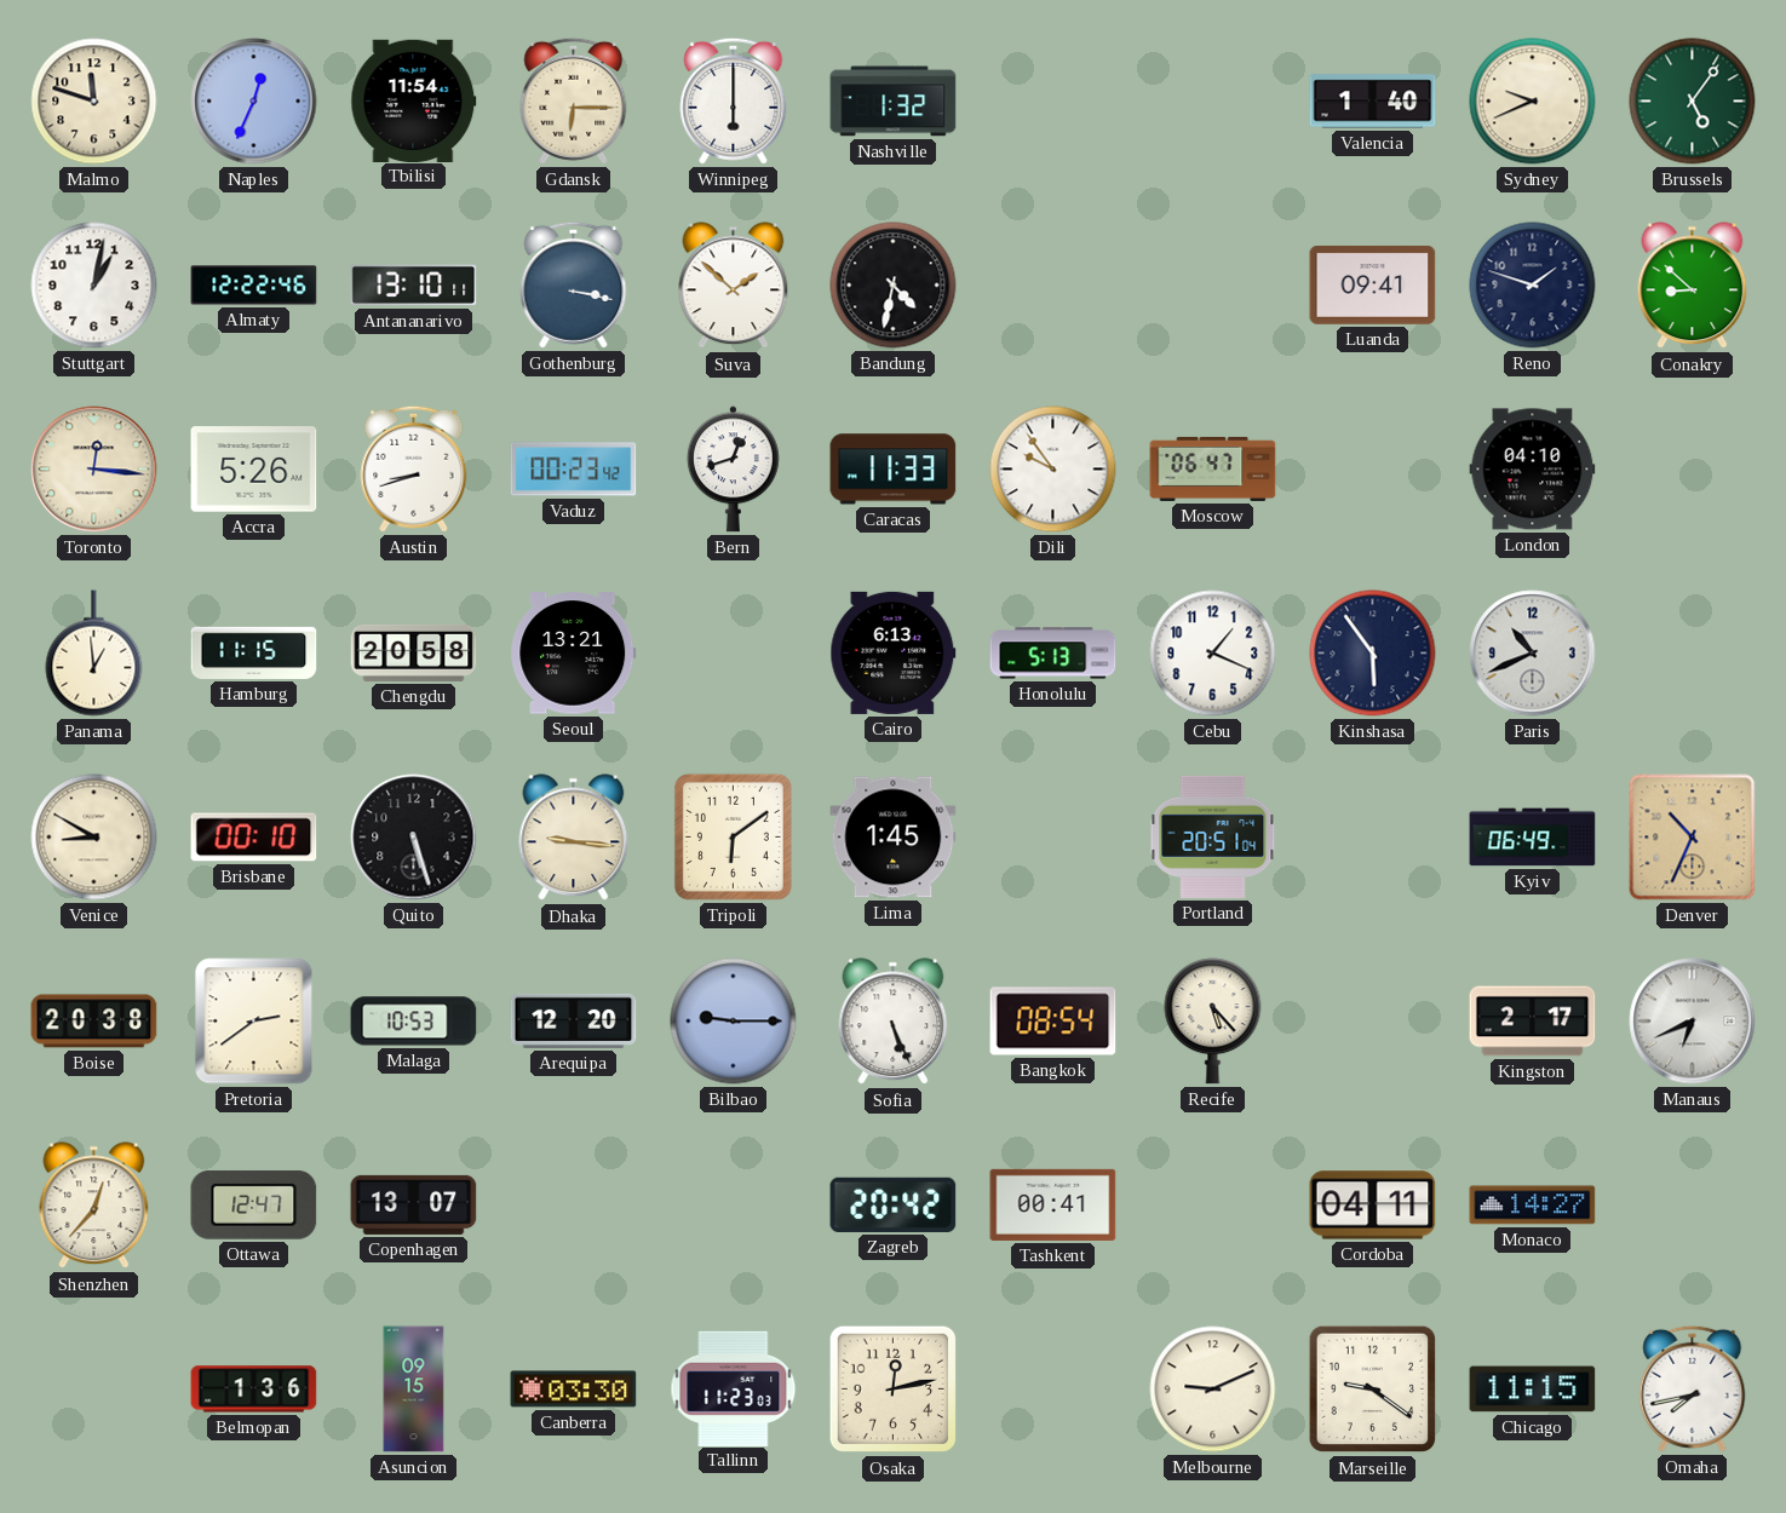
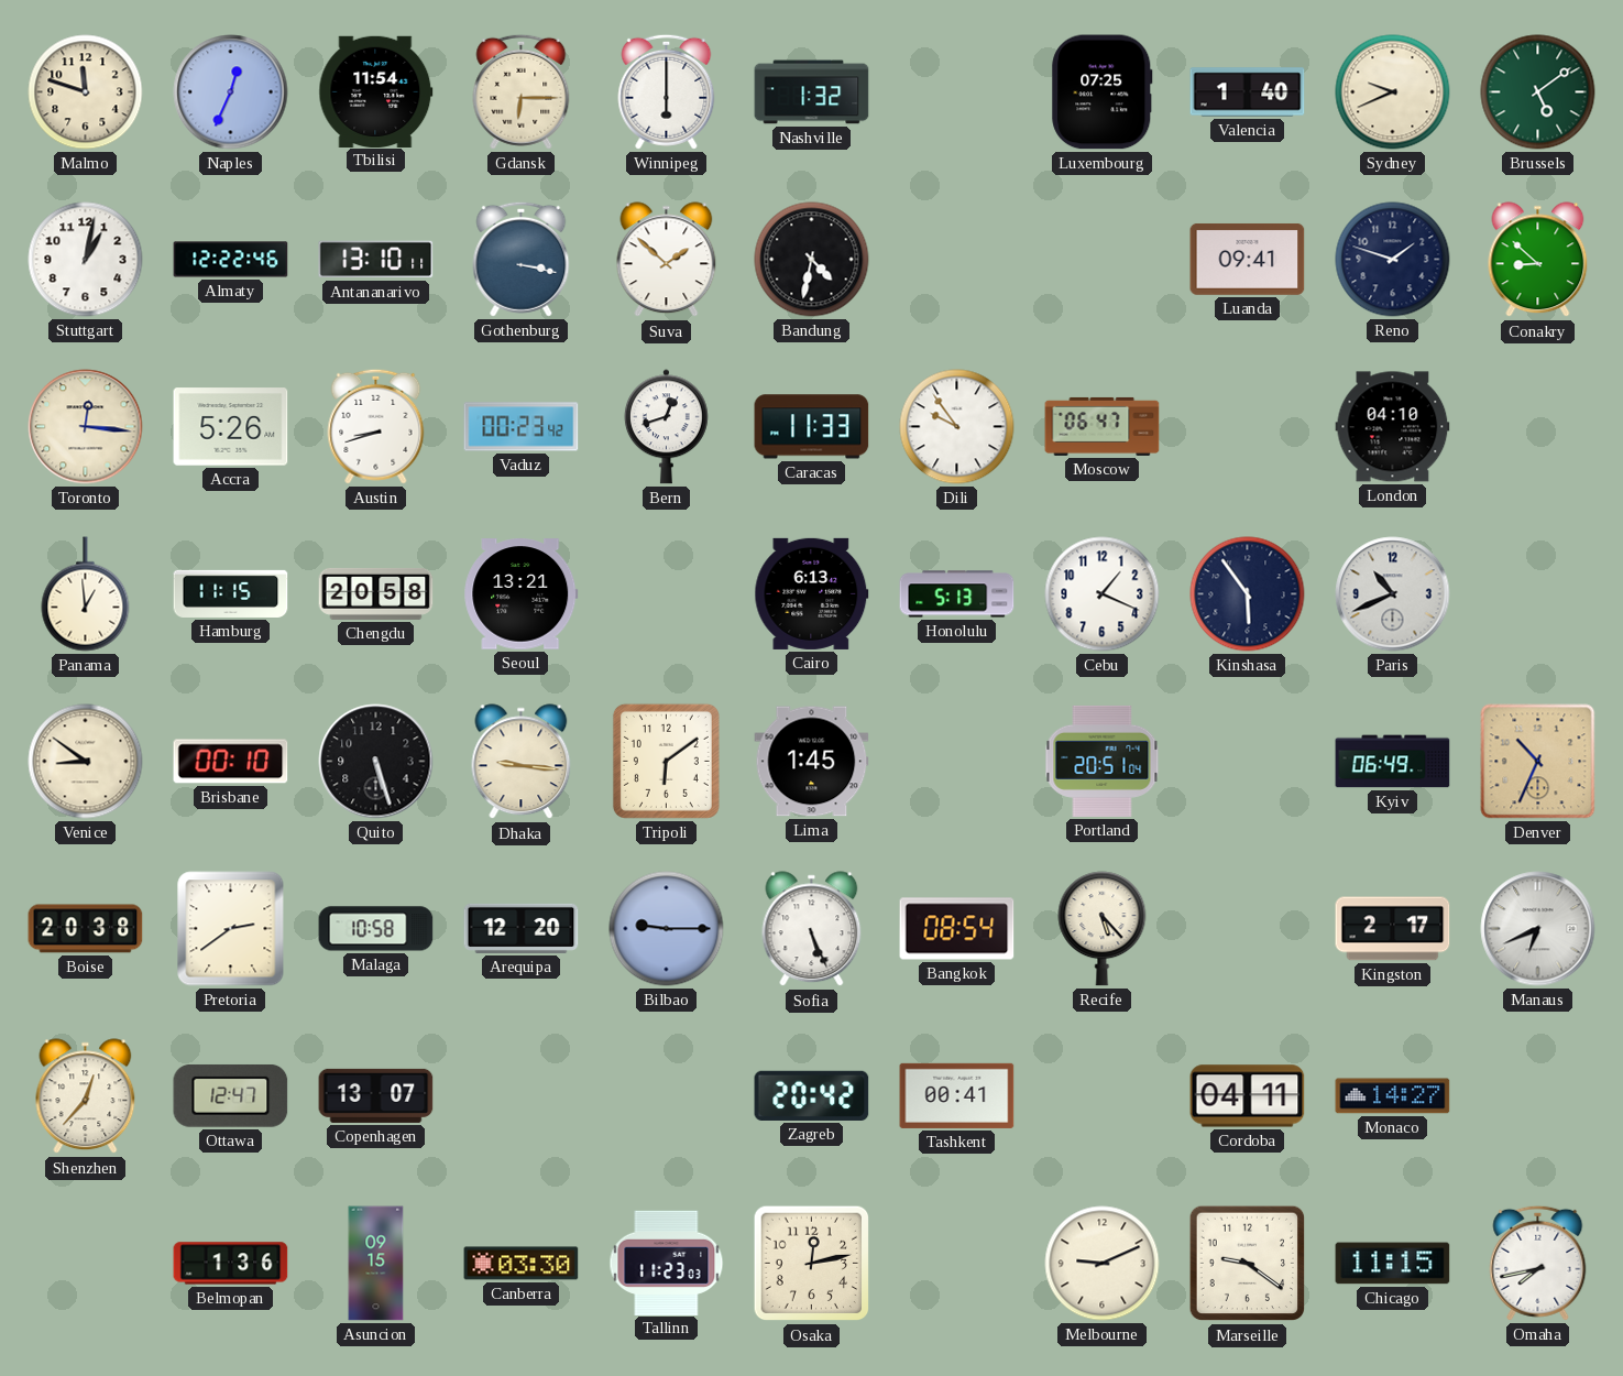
Luxembourg: none -> 07:25
Brussels: 5:06 -> 5:09
Venice: 8:50 -> 8:51
Malaga: 10:53 -> 10:58
